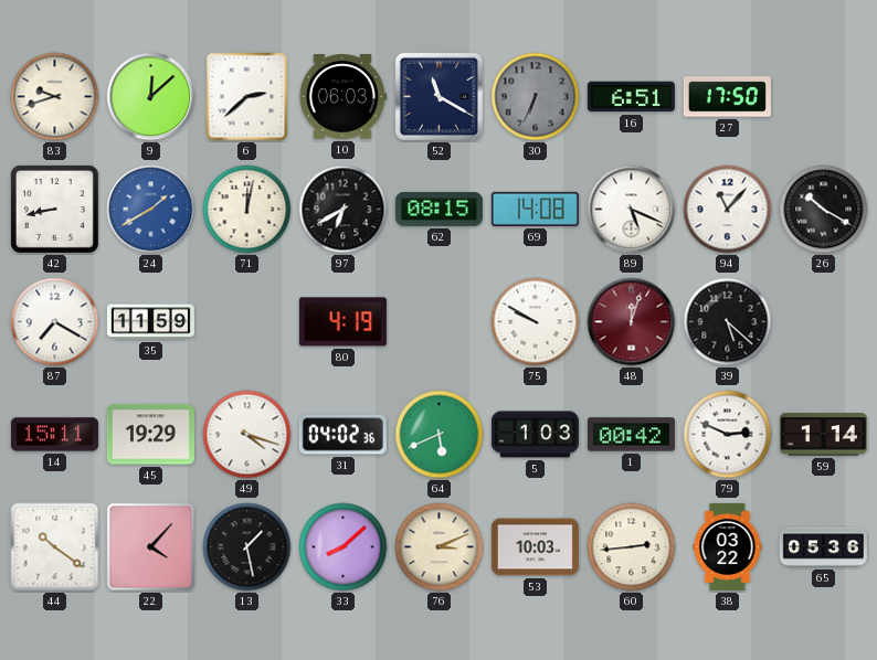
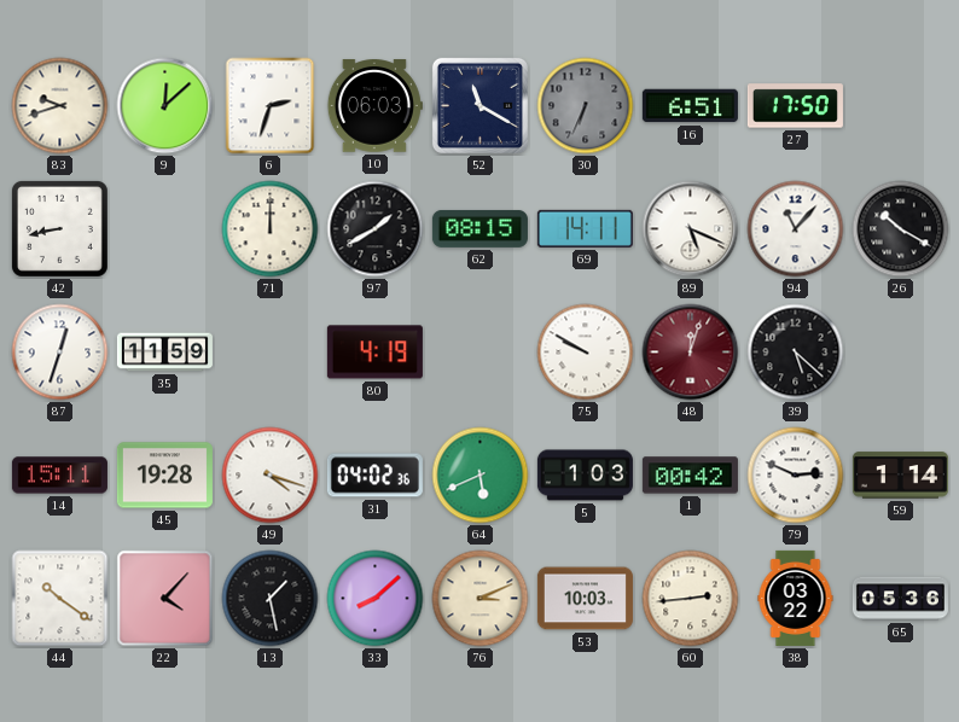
6: 2:38 -> 2:33
24: 1:40 -> none
71: 12:02 -> 12:00
97: 6:40 -> 1:40
69: 14:08 -> 14:11
87: 7:20 -> 12:33
45: 19:29 -> 19:28
